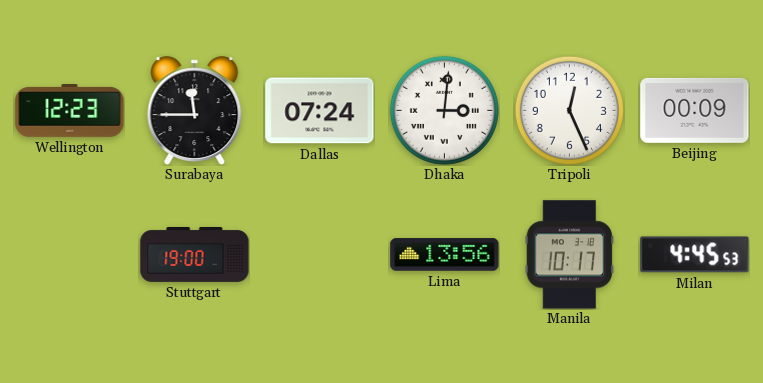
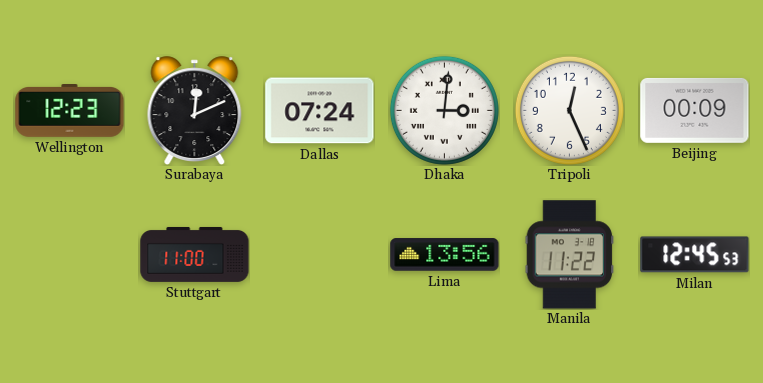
Surabaya: 11:45 -> 12:11
Stuttgart: 19:00 -> 11:00
Manila: 10:17 -> 11:22
Milan: 4:45 -> 12:45
